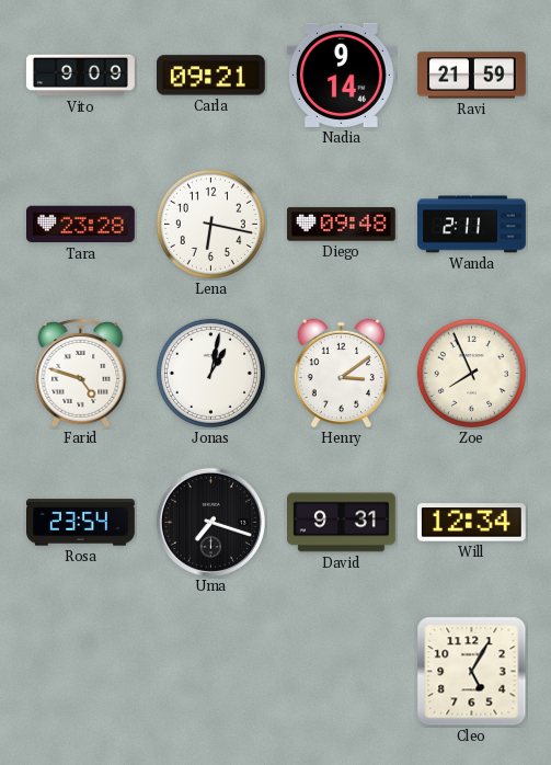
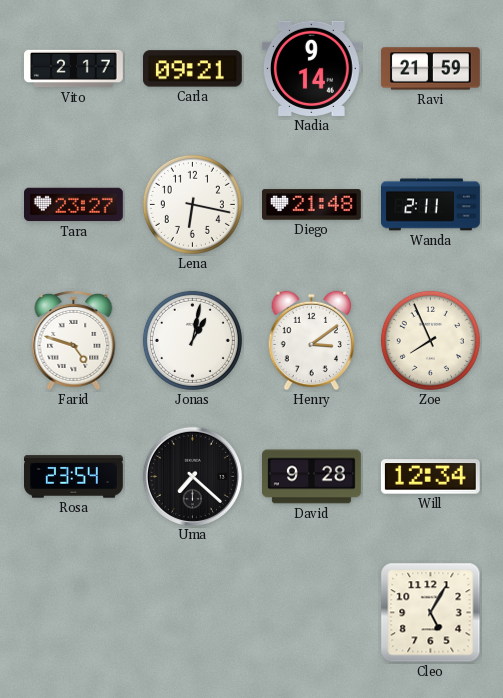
Vito: 9:09 -> 2:17
Tara: 23:28 -> 23:27
Diego: 09:48 -> 21:48
Uma: 7:18 -> 7:22
David: 9:31 -> 9:28
